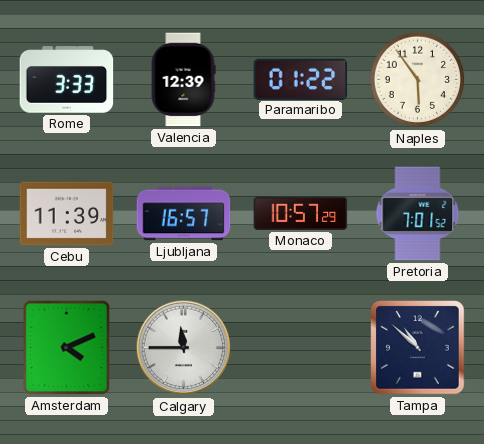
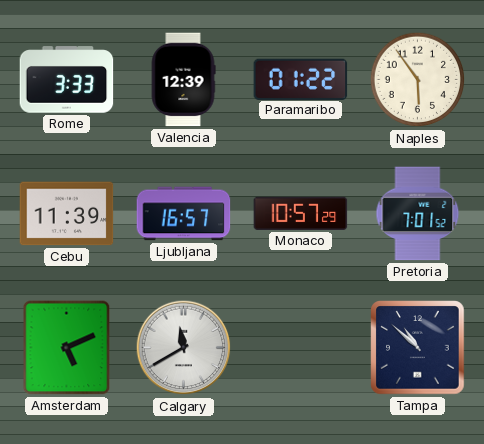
Amsterdam: 4:11 -> 5:11
Calgary: 11:45 -> 11:40
